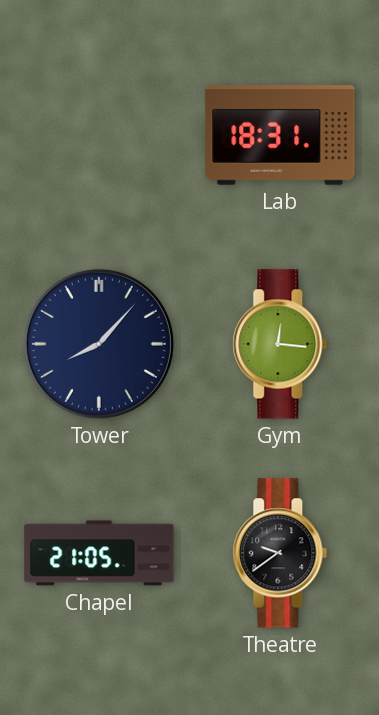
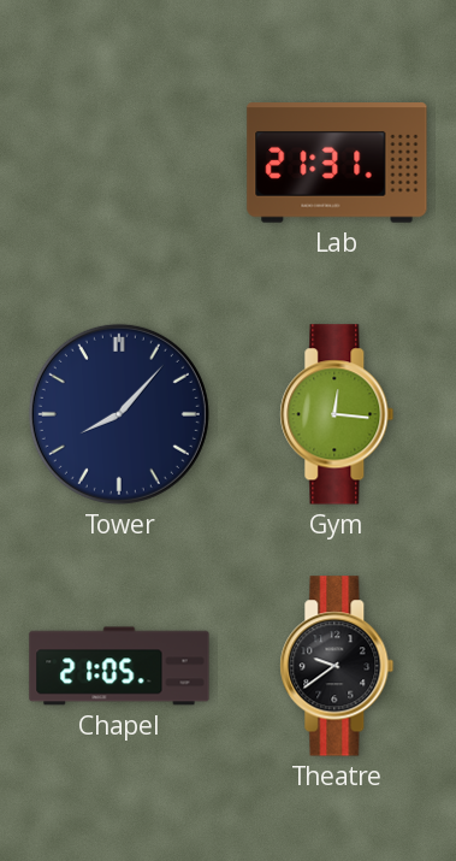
Lab: 18:31 -> 21:31
